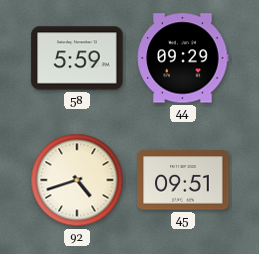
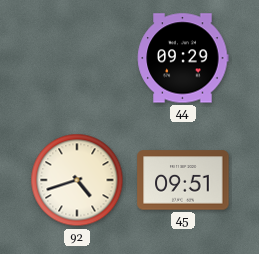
58: 5:59 -> none
